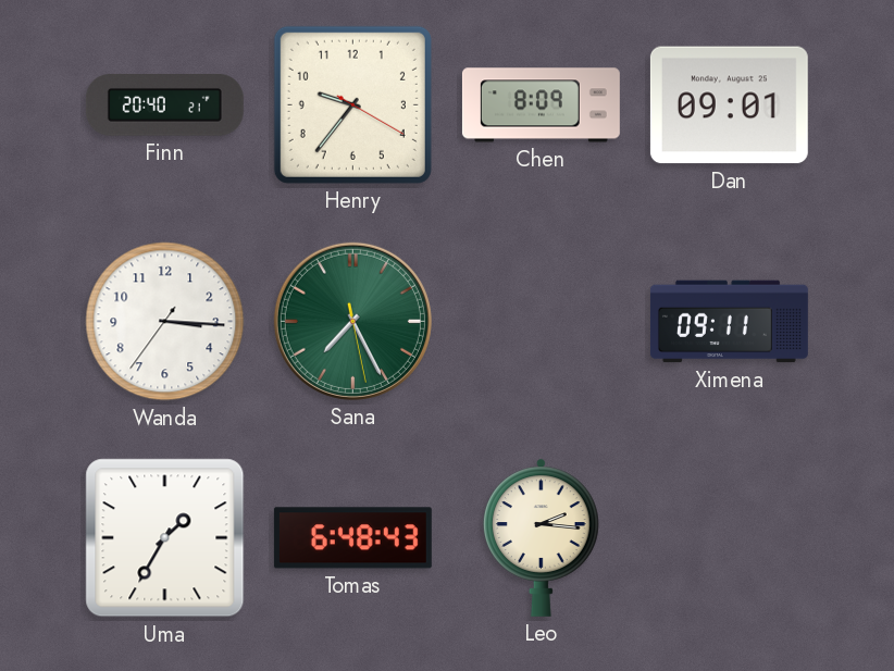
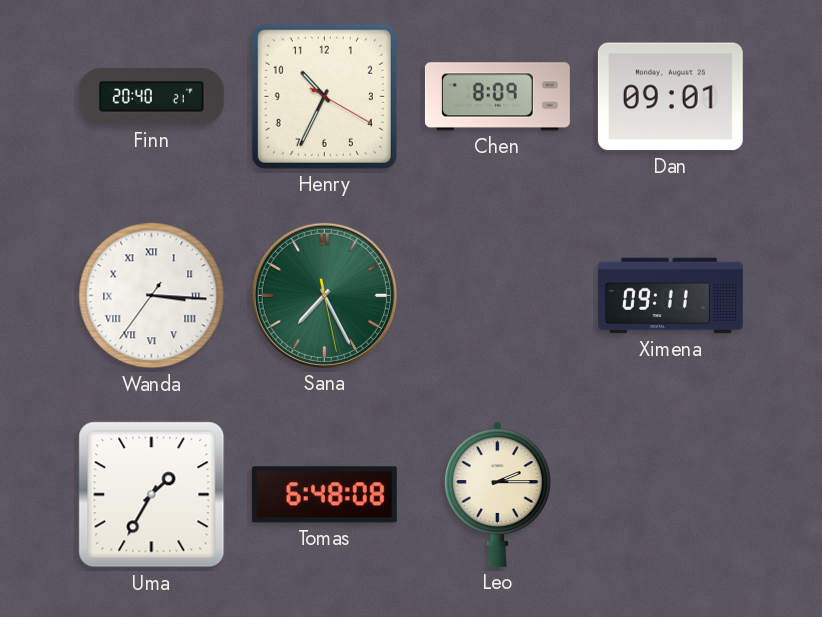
Henry: 9:36 -> 10:34
Wanda numerals: Arabic -> Roman
Tomas: 6:48:43 -> 6:48:08
Leo: 2:16 -> 2:15
